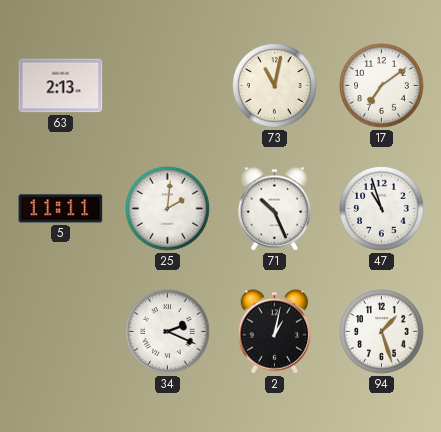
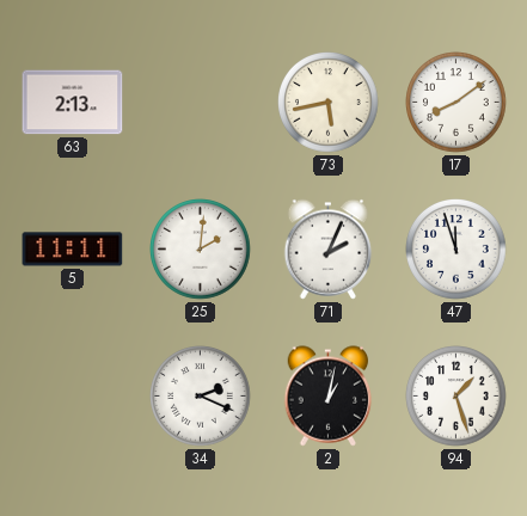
73: 11:02 -> 5:43
17: 7:09 -> 8:09
71: 10:26 -> 2:04
47: 10:57 -> 11:57
